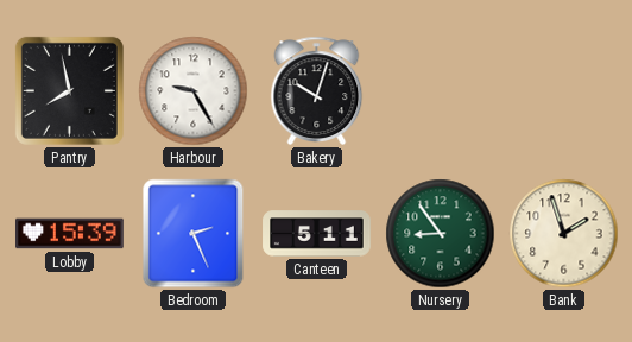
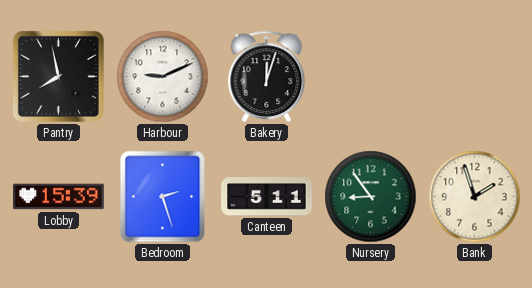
Harbour: 9:25 -> 9:11
Bakery: 10:03 -> 12:03
Bedroom: 2:26 -> 2:27
